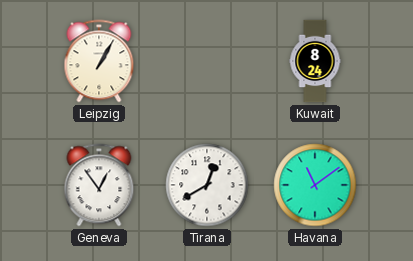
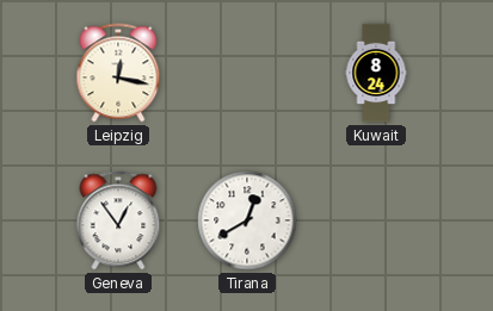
Leipzig: 1:05 -> 12:17
Havana: 11:09 -> none
